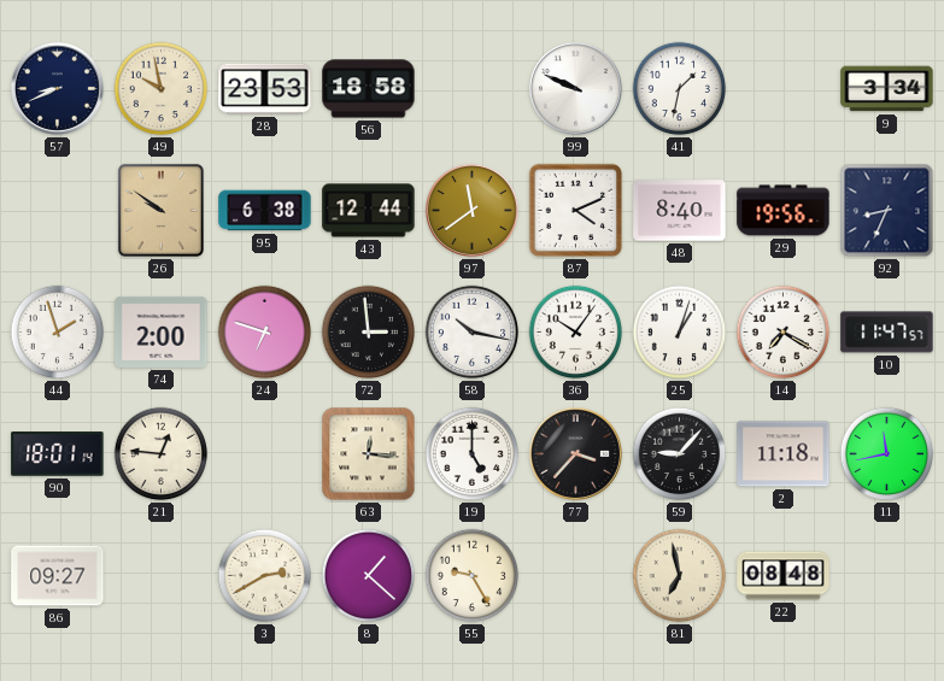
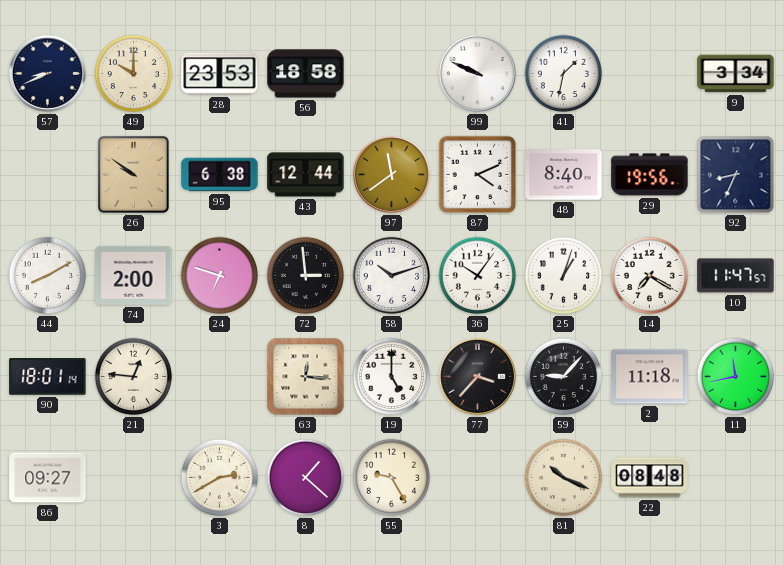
49: 9:58 -> 10:00
44: 1:57 -> 8:10
58: 10:17 -> 10:12
81: 6:58 -> 10:19
